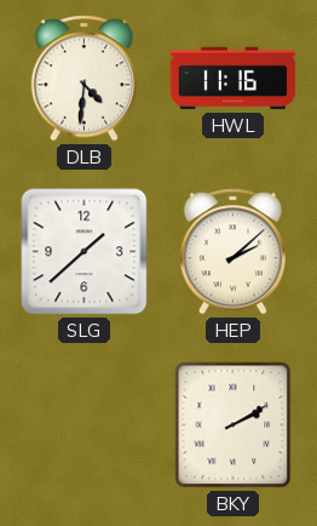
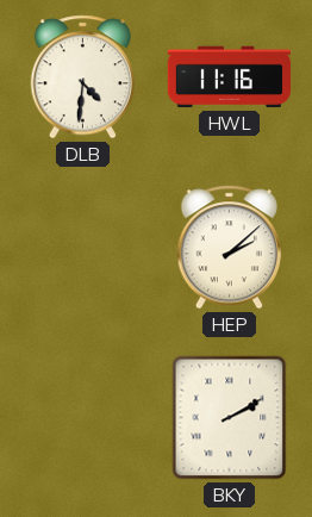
SLG: 1:38 -> none
